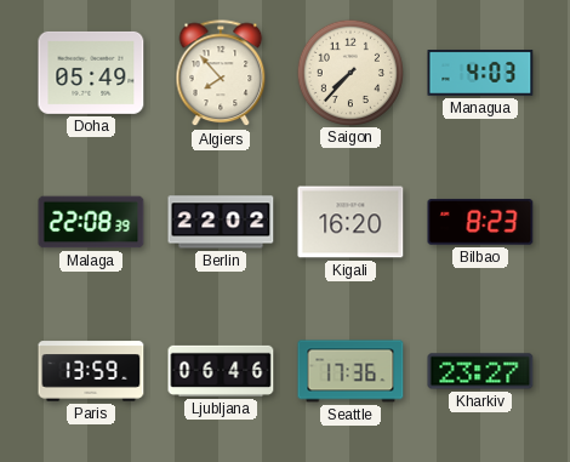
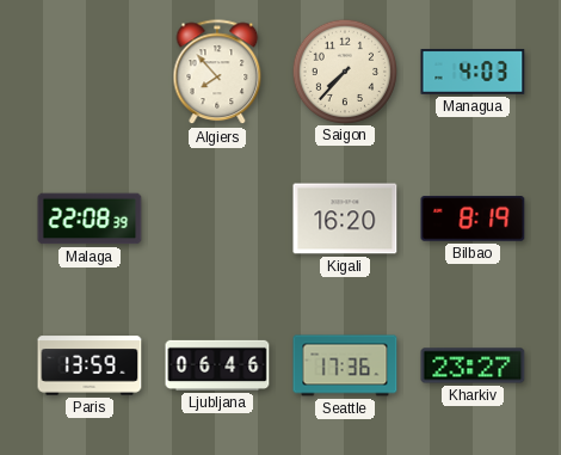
Doha: 05:49 -> none
Berlin: 22:02 -> none
Bilbao: 8:23 -> 8:19
